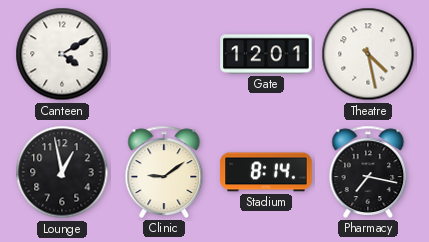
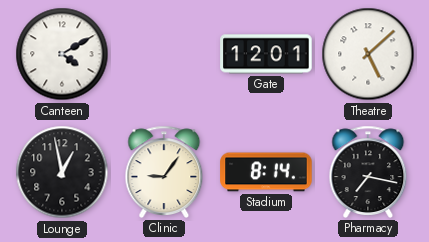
Theatre: 4:28 -> 5:08
Clinic: 9:09 -> 9:06
